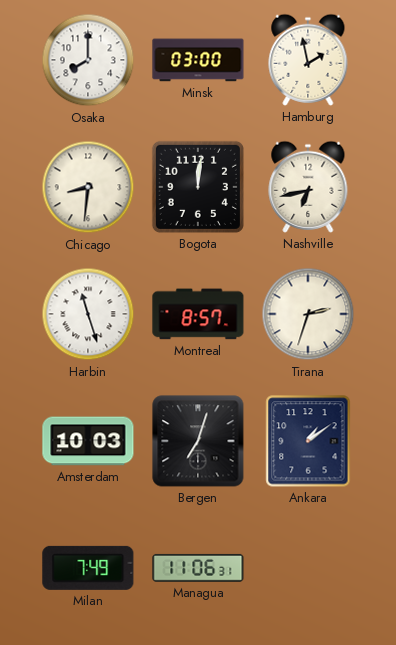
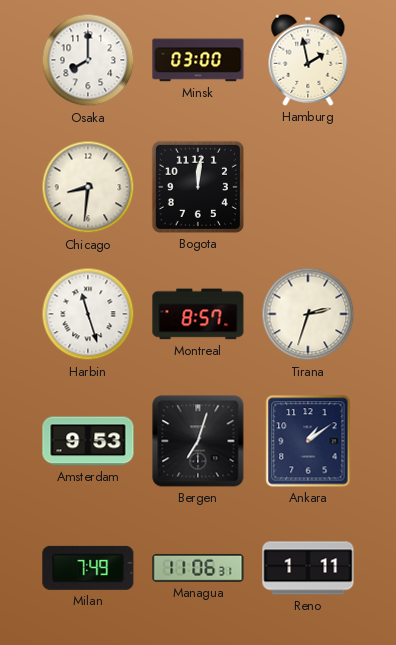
Nashville: 6:43 -> none
Amsterdam: 10:03 -> 9:53
Reno: none -> 1:11
